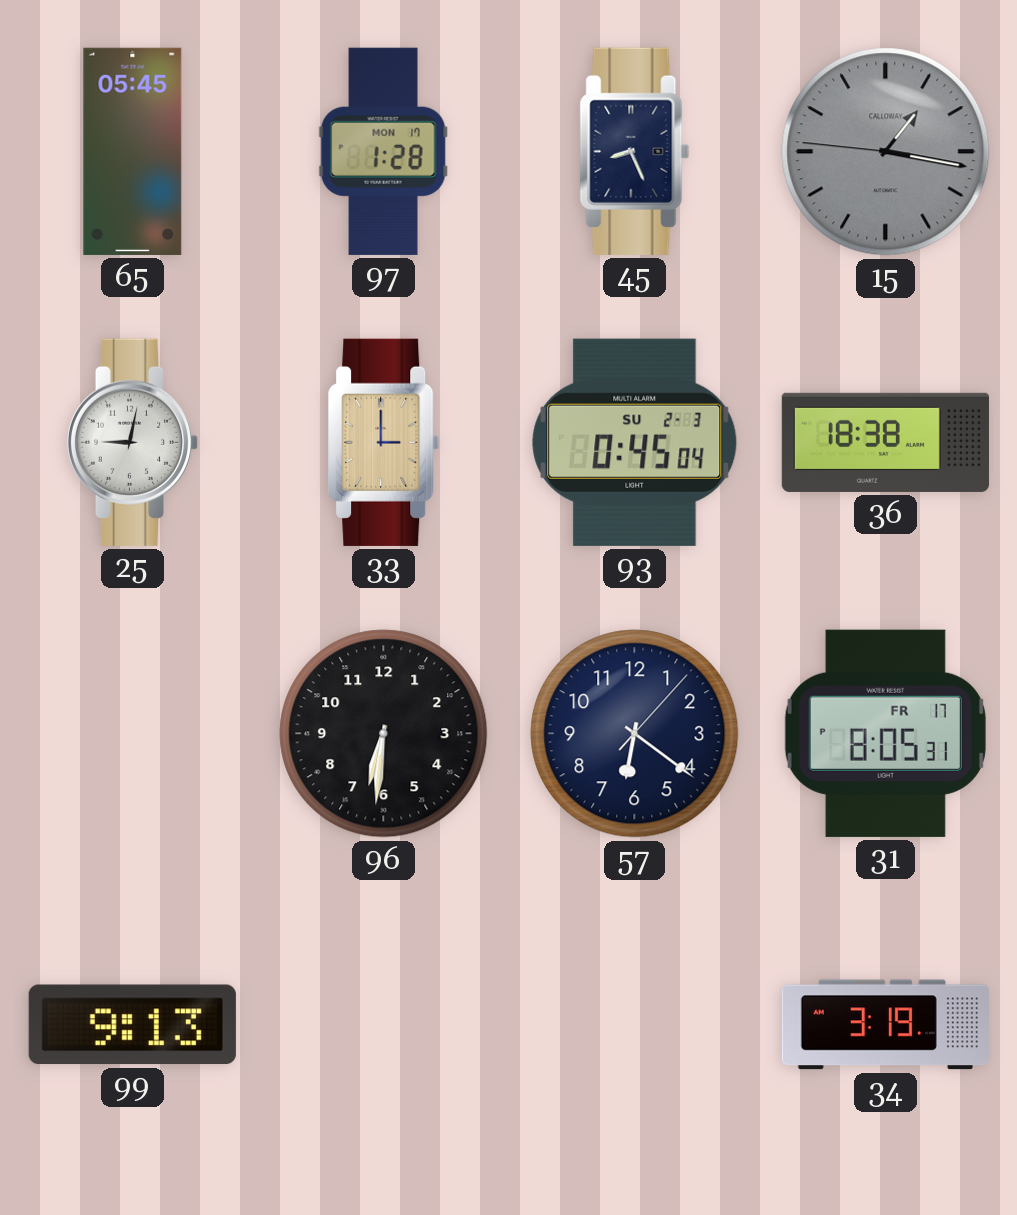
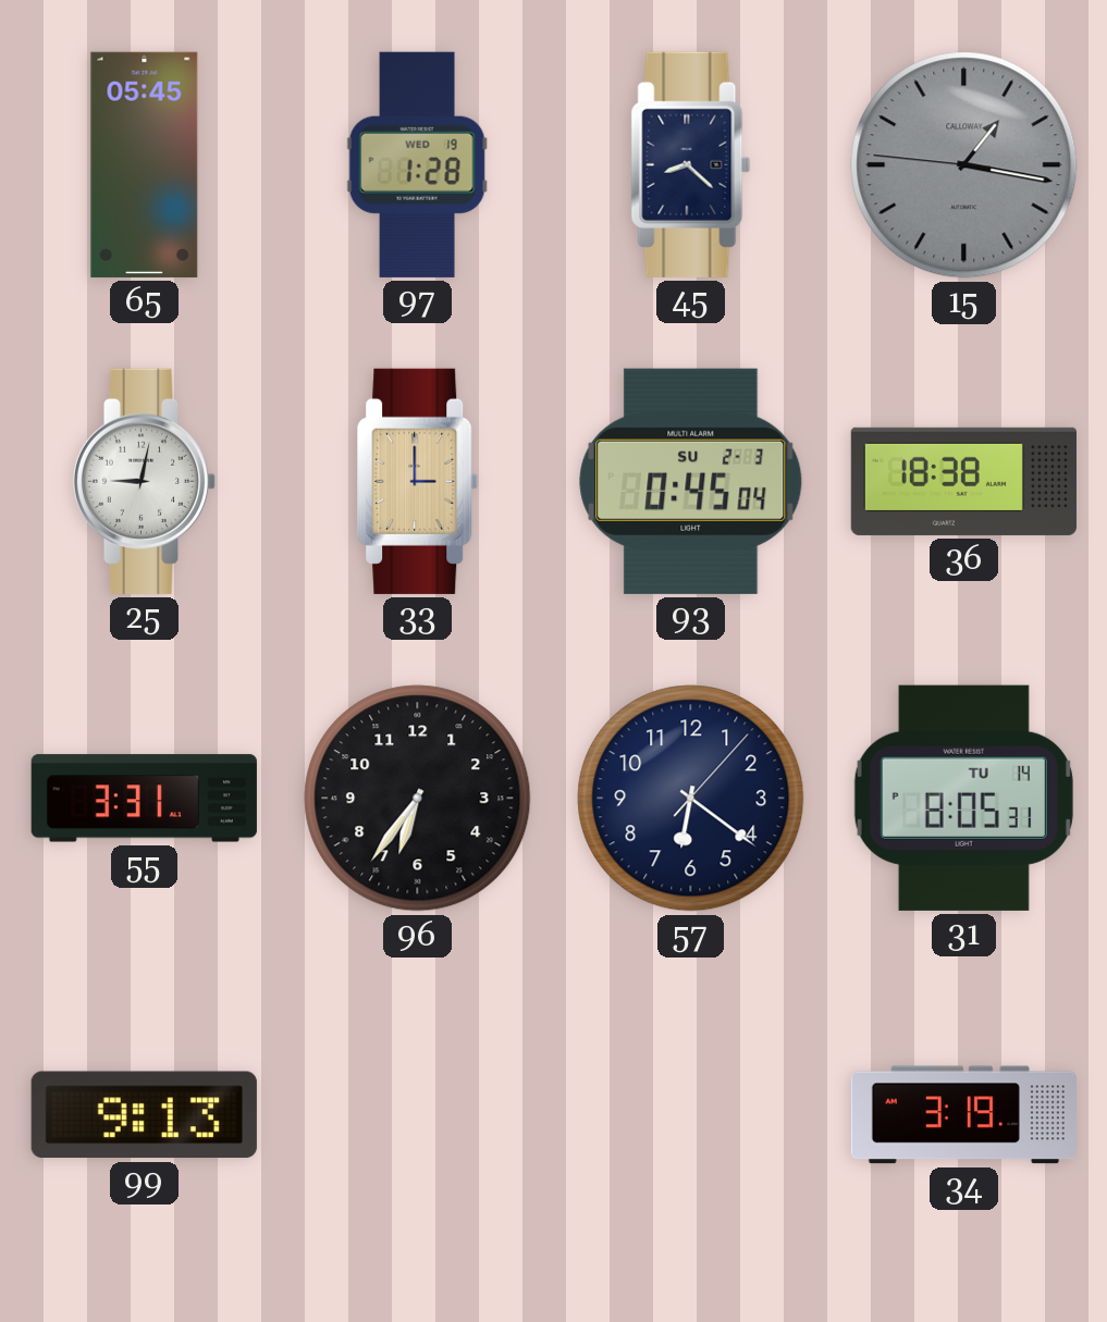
97 date: MON 17 -> WED 19
45: 8:26 -> 8:22
55: none -> 3:31
96: 6:31 -> 6:36
31 date: FR 17 -> TU 14
